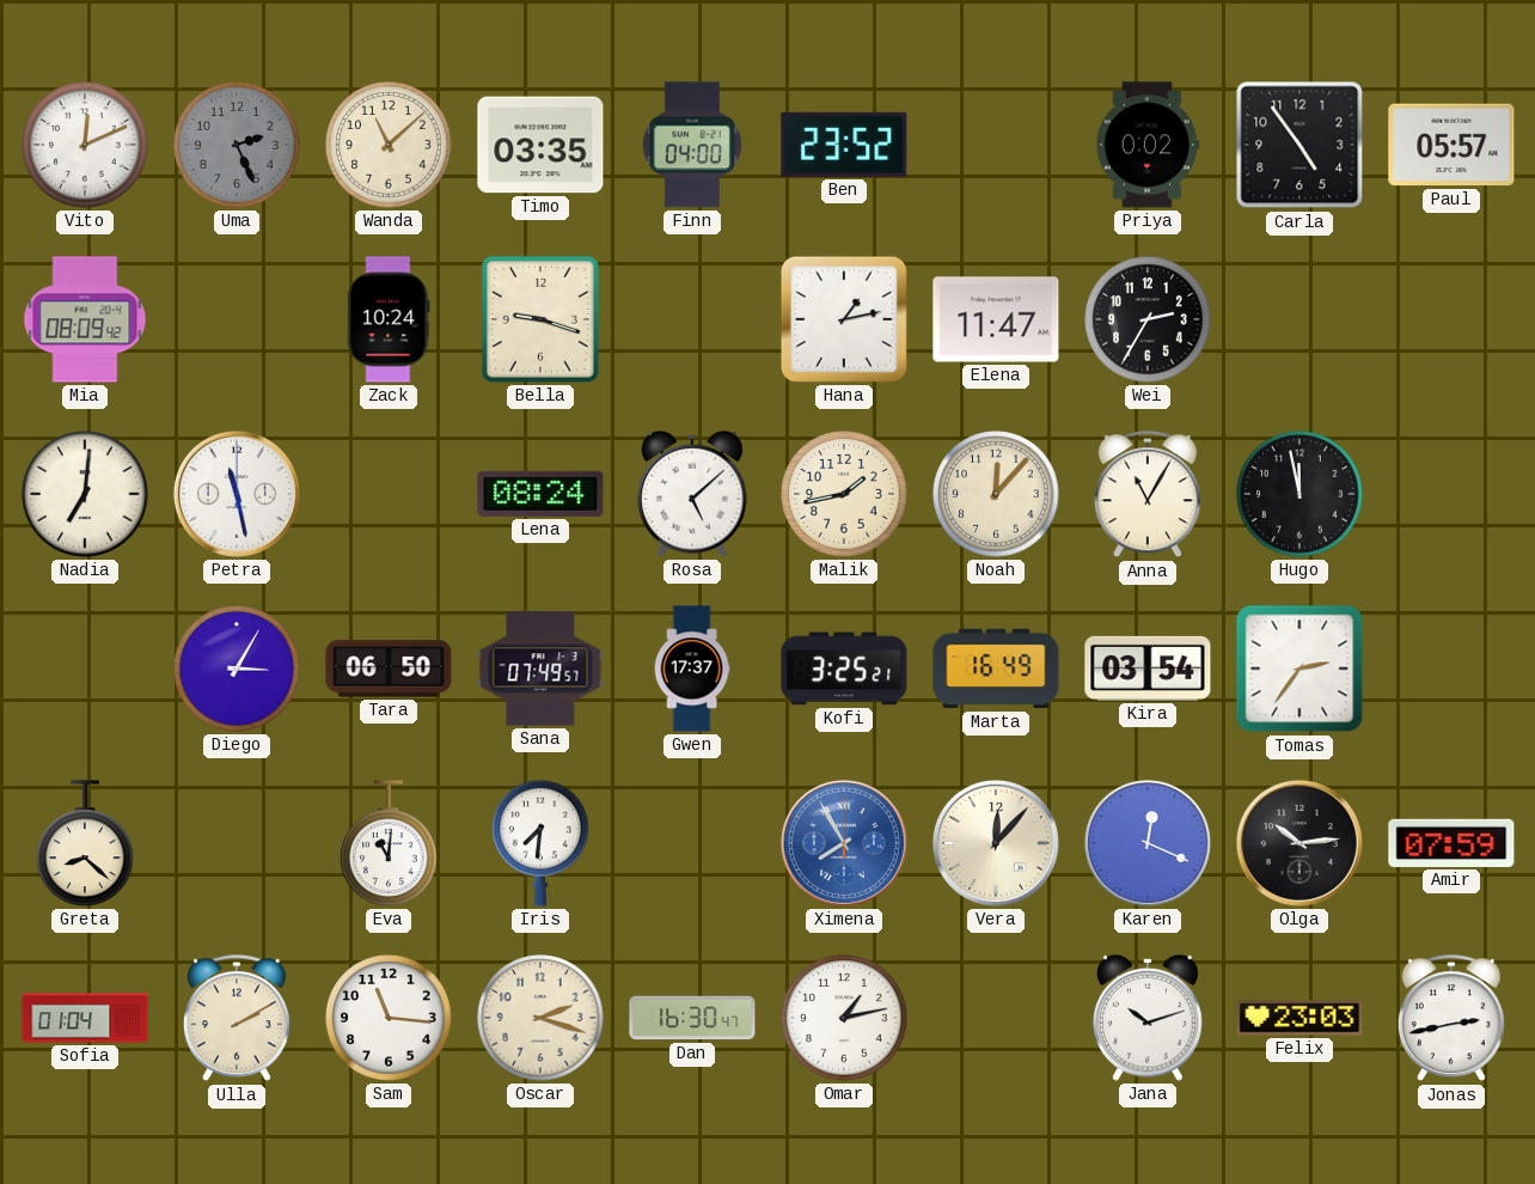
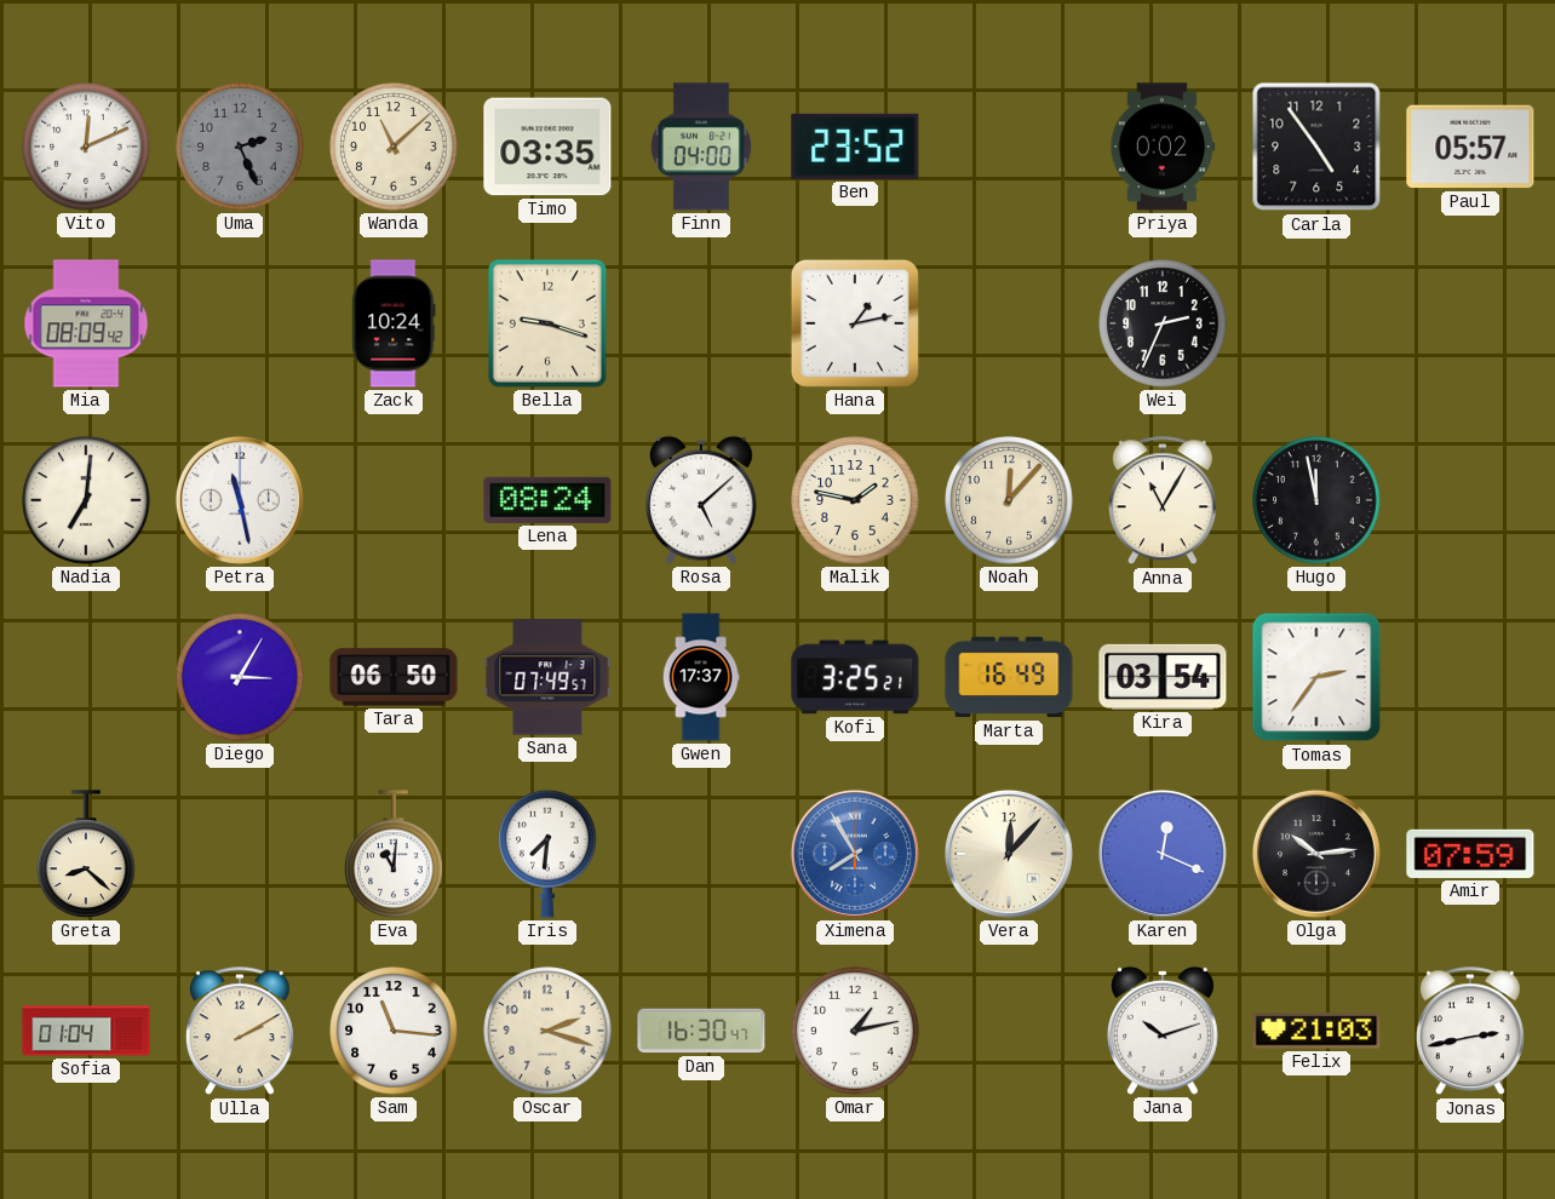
Elena: 11:47 -> none
Wei: 2:35 -> 2:34
Malik: 1:43 -> 1:47
Felix: 23:03 -> 21:03
